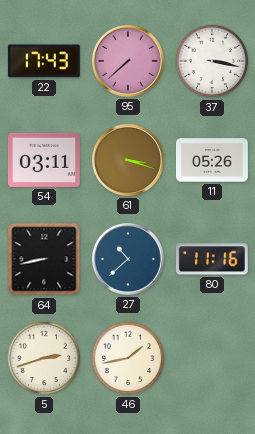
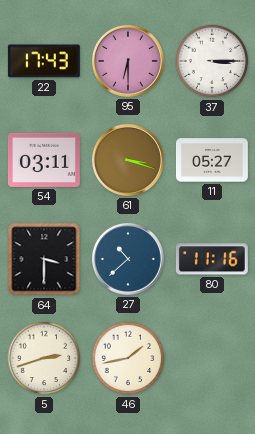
95: 7:38 -> 6:30
37: 3:17 -> 3:15
11: 05:26 -> 05:27
64: 8:43 -> 3:30
